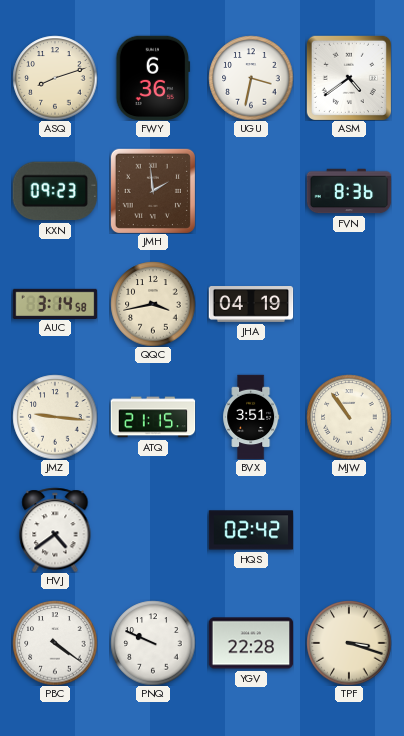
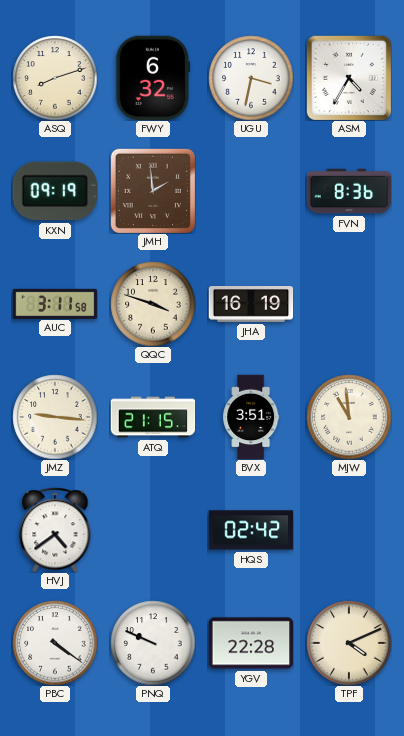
FWY: 6:36 -> 6:32
ASM: 4:39 -> 4:35
KXN: 09:23 -> 09:19
AUC: 3:14 -> 3:11
QQC: 3:43 -> 3:48
JHA: 04:19 -> 16:19
MJW: 10:54 -> 10:59
TPF: 3:18 -> 4:11
